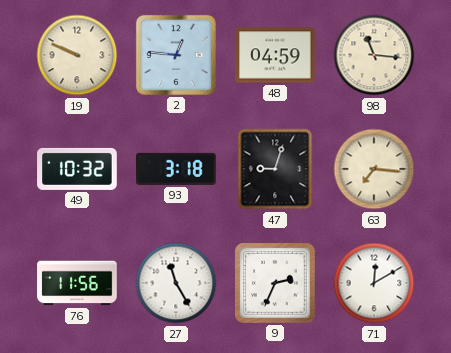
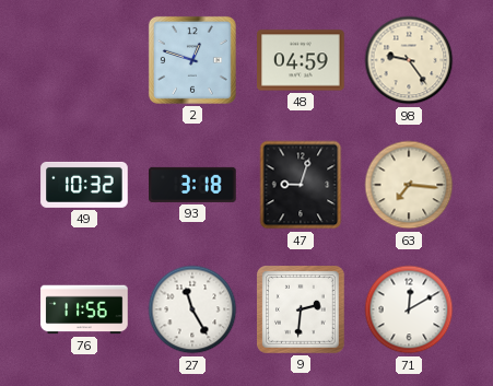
19: 9:49 -> none
2: 12:46 -> 12:48
98: 11:16 -> 9:24
9: 2:34 -> 2:31
